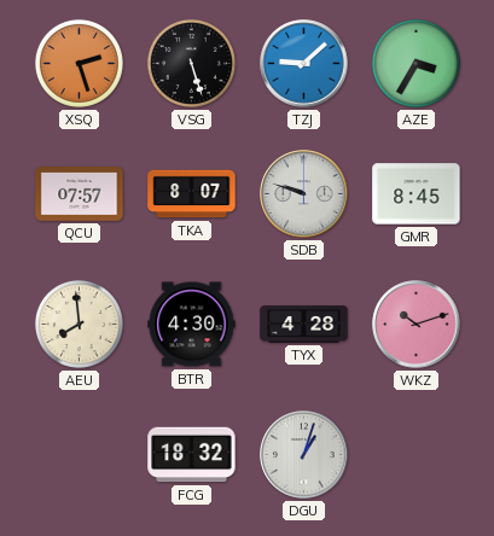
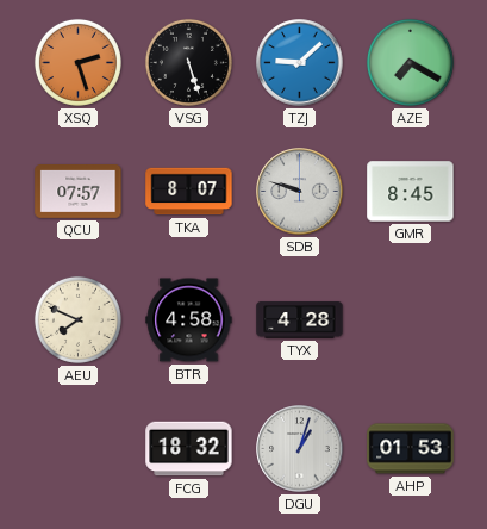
AZE: 3:35 -> 7:20
AEU: 7:59 -> 7:49
BTR: 4:30 -> 4:58
WKZ: 10:12 -> none
AHP: none -> 01:53
